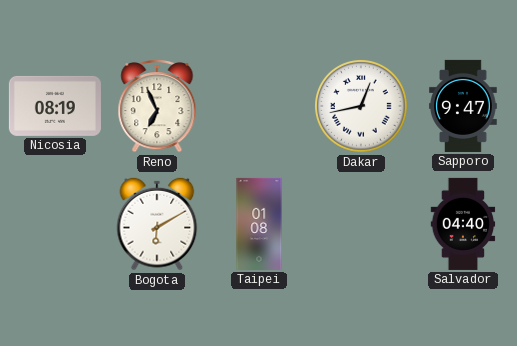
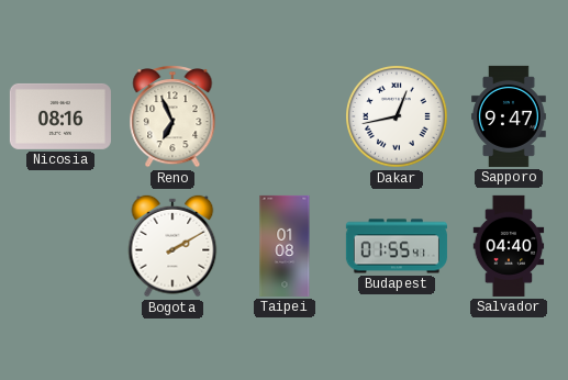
Nicosia: 08:19 -> 08:16
Bogota: 6:10 -> 2:10
Budapest: none -> 01:55
